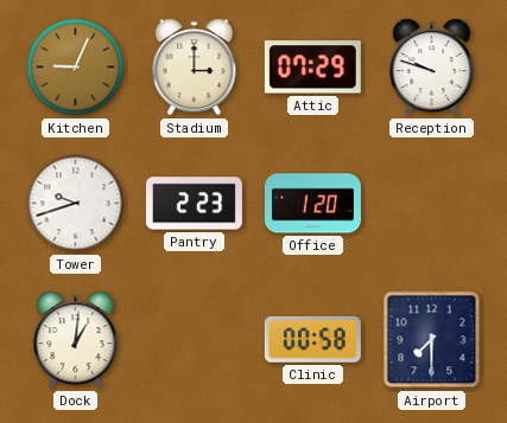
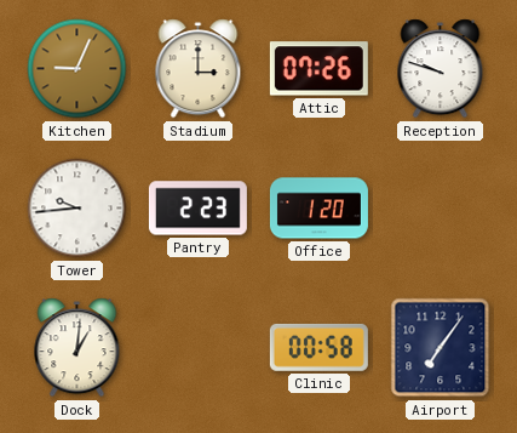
Attic: 07:29 -> 07:26
Tower: 9:42 -> 9:44
Airport: 7:30 -> 7:06
